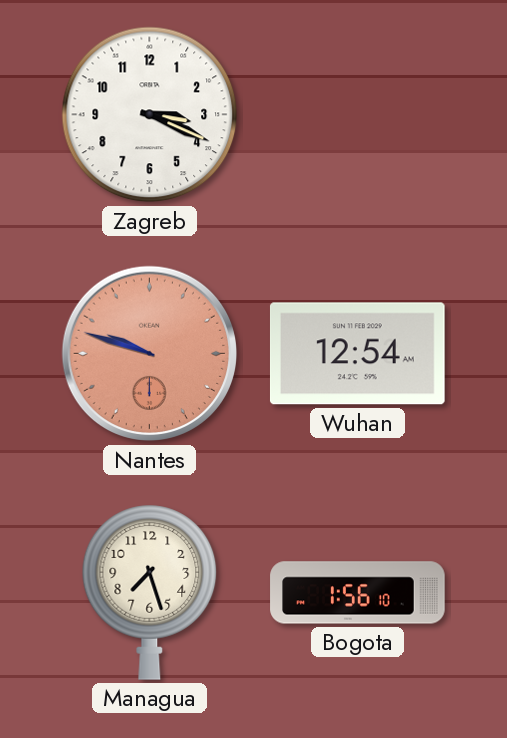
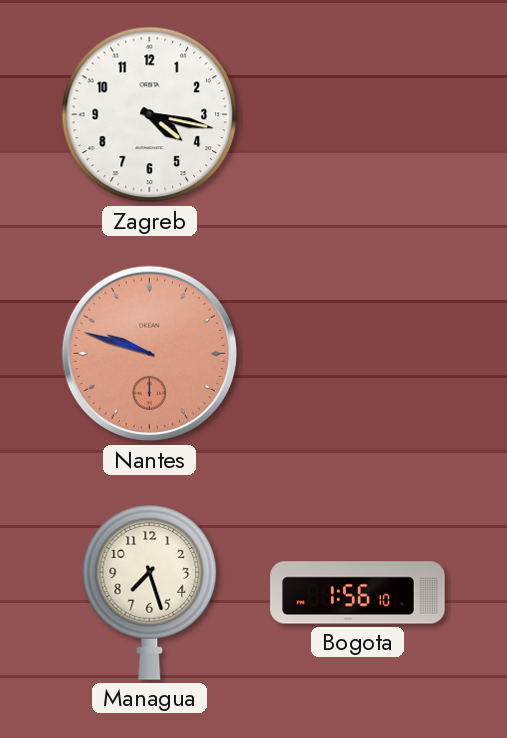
Zagreb: 3:19 -> 4:17
Wuhan: 12:54 -> none
